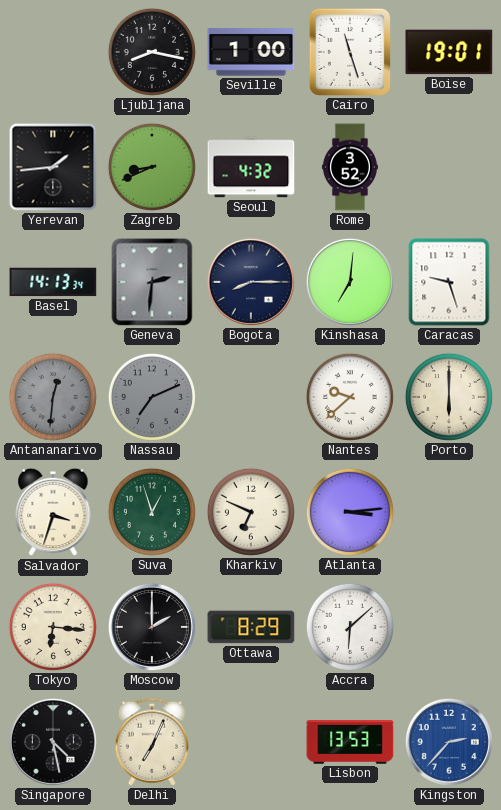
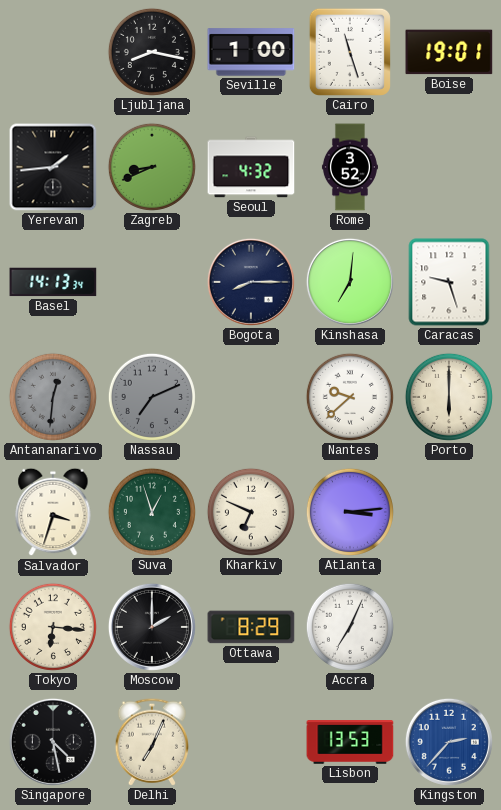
Geneva: 2:31 -> none
Accra: 6:08 -> 7:04
